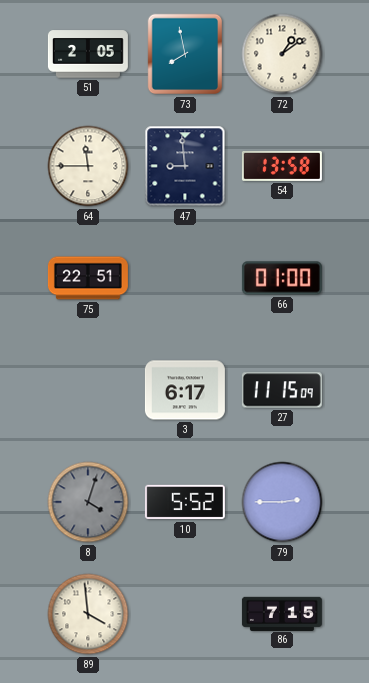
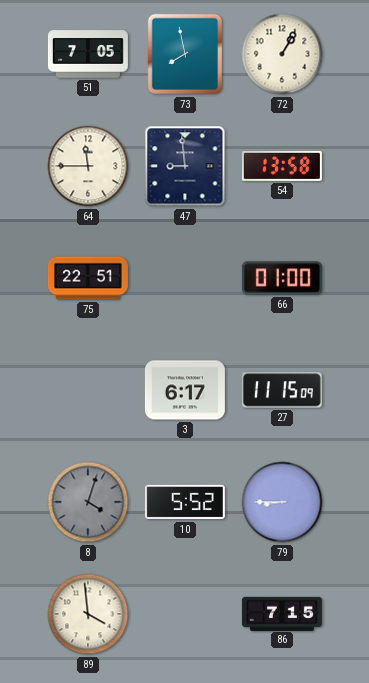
51: 2:05 -> 7:05
72: 1:09 -> 1:05
79: 2:45 -> 8:45
